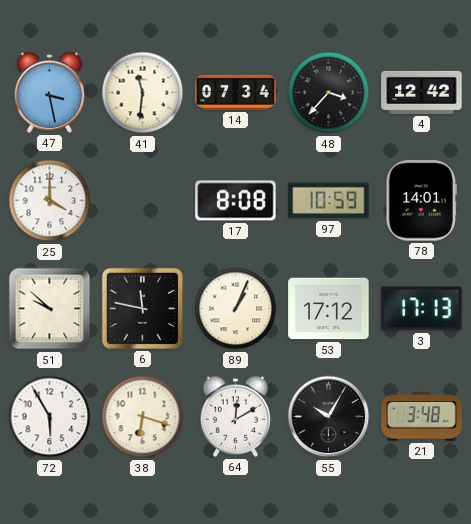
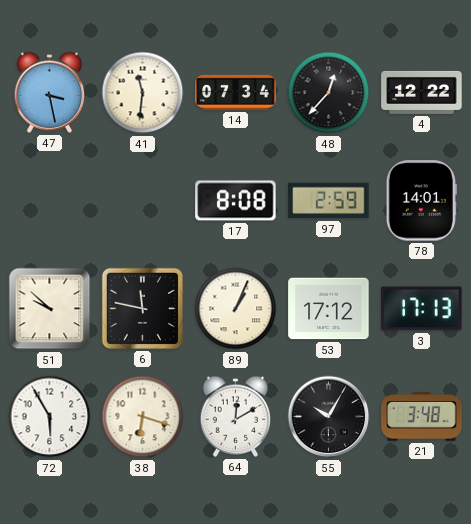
48: 3:37 -> 12:37
4: 12:42 -> 12:22
25: 4:00 -> none
97: 10:59 -> 2:59
